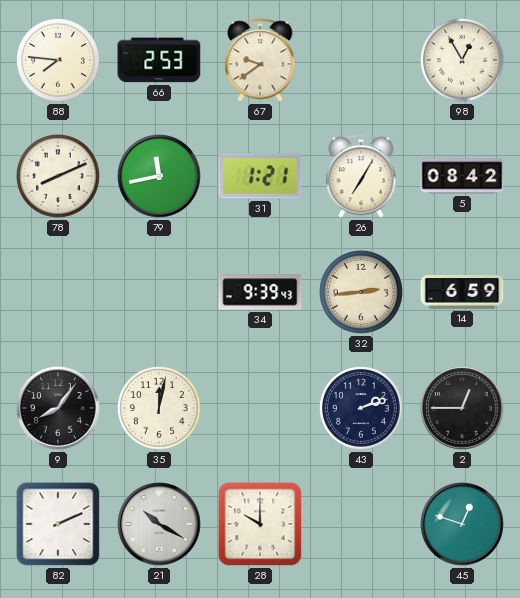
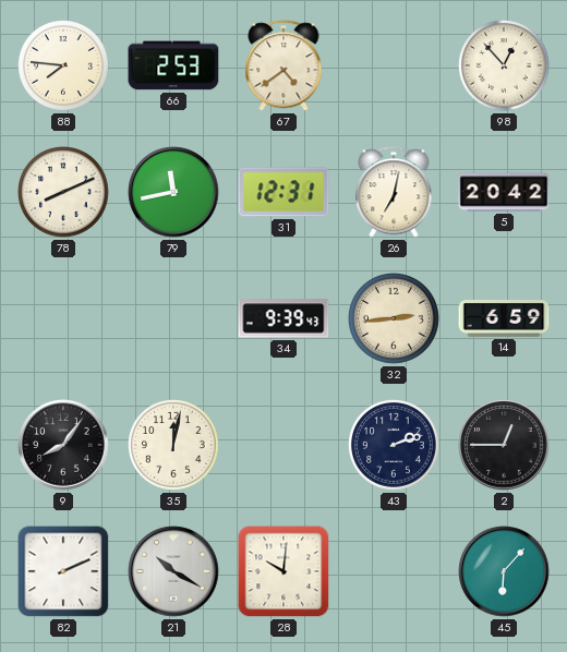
67: 9:39 -> 4:39
98: 12:55 -> 12:53
31: 1:21 -> 12:31
26: 7:05 -> 7:02
5: 08:42 -> 20:42
28: 10:00 -> 10:01
45: 12:48 -> 6:07
